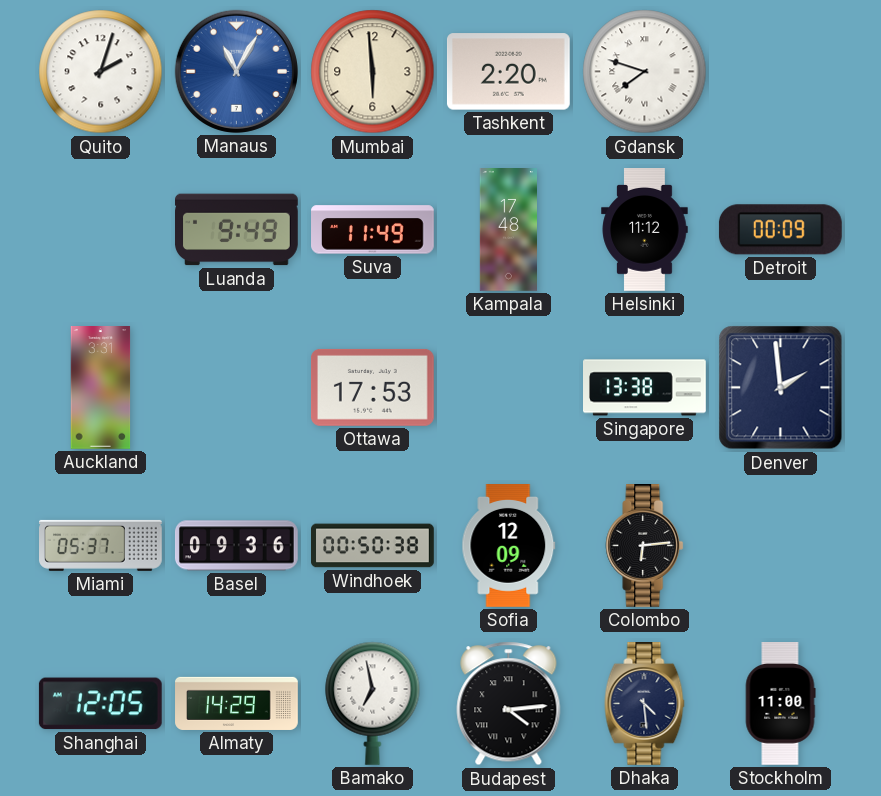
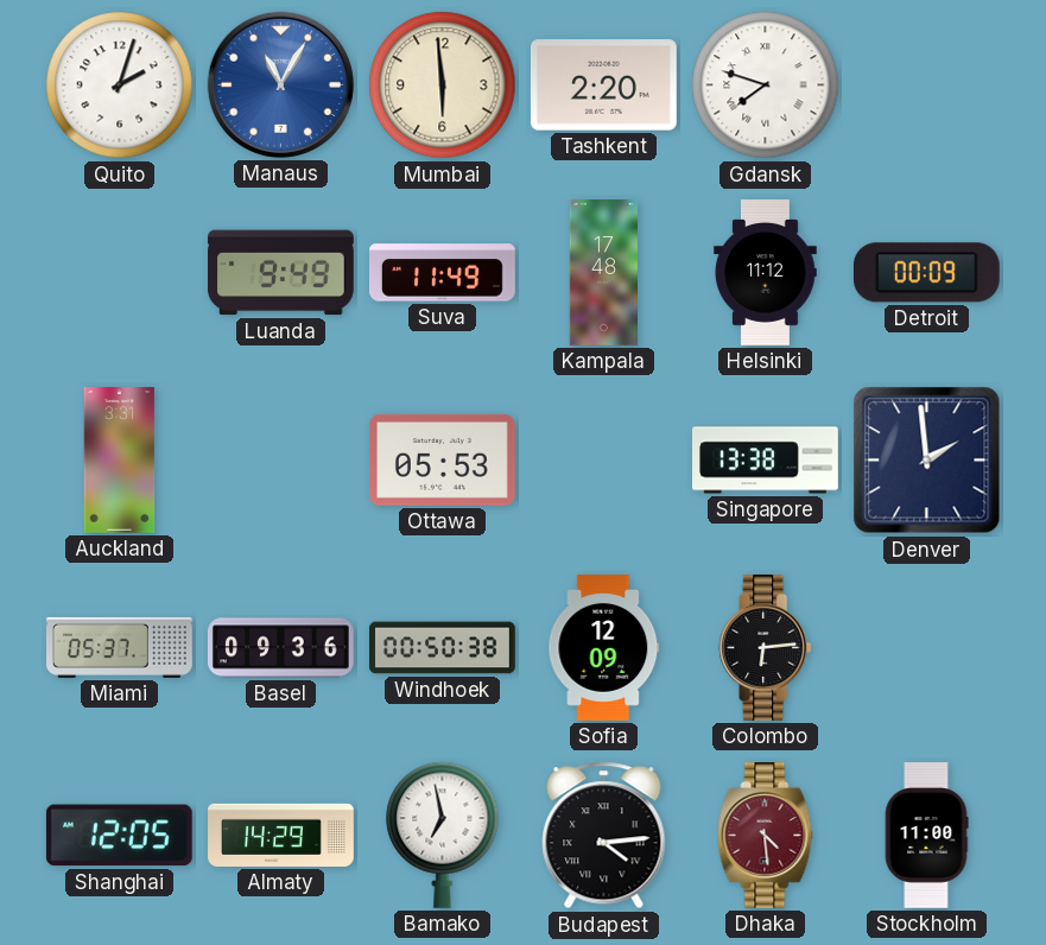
Ottawa: 17:53 -> 05:53
Dhaka dial: navy -> burgundy
